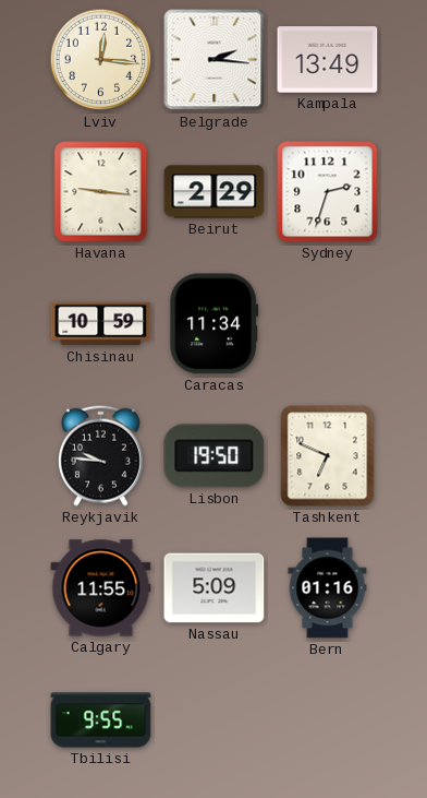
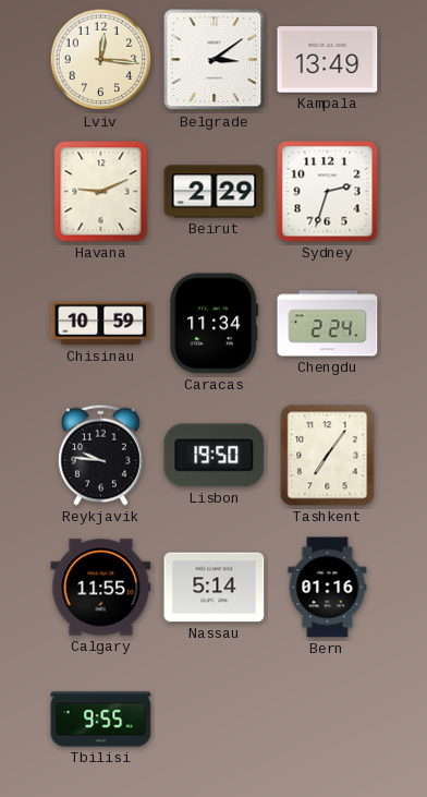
Belgrade: 2:16 -> 3:09
Havana: 9:16 -> 9:11
Chengdu: none -> 2:24
Tashkent: 6:49 -> 7:06
Nassau: 5:09 -> 5:14
